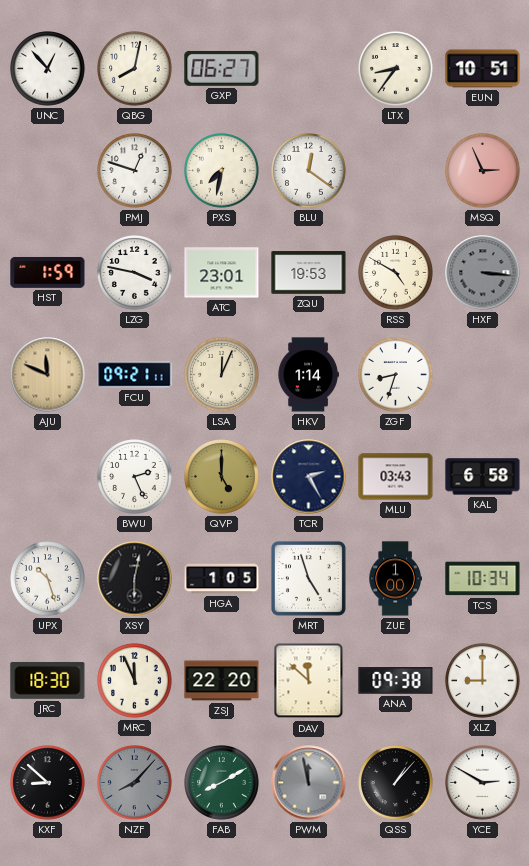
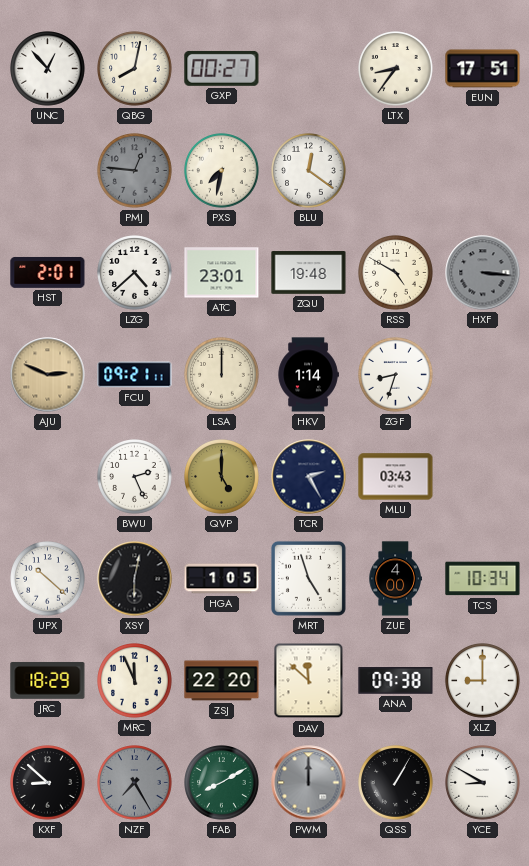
GXP: 06:27 -> 00:27
EUN: 10:51 -> 17:51
PMJ: 12:48 -> 12:46
PMJ dial: white -> grey
MSQ: 2:56 -> none
HST: 1:59 -> 2:01
LZG: 3:47 -> 4:38
ZQU: 19:53 -> 19:48
AJU: 11:49 -> 2:49
LSA: 12:04 -> 12:00
KAL: 6:58 -> none
UPX: 10:27 -> 10:22
ZUE: 1:00 -> 4:00
JRC: 18:30 -> 18:29
NZF: 8:07 -> 7:25
PWM: 11:58 -> 12:00
QSS: 1:07 -> 1:05
YCE: 2:50 -> 8:50
